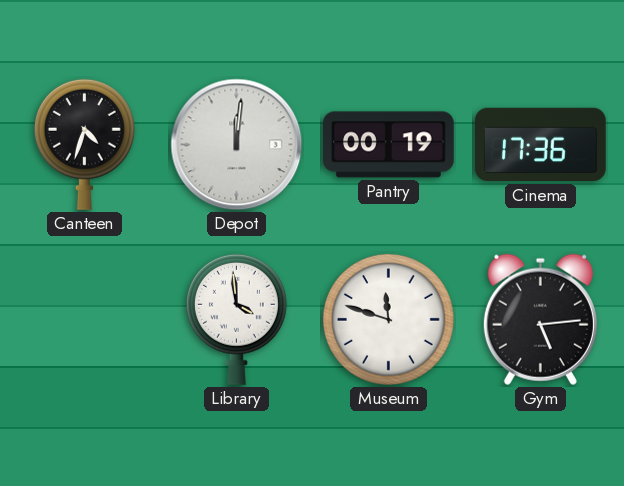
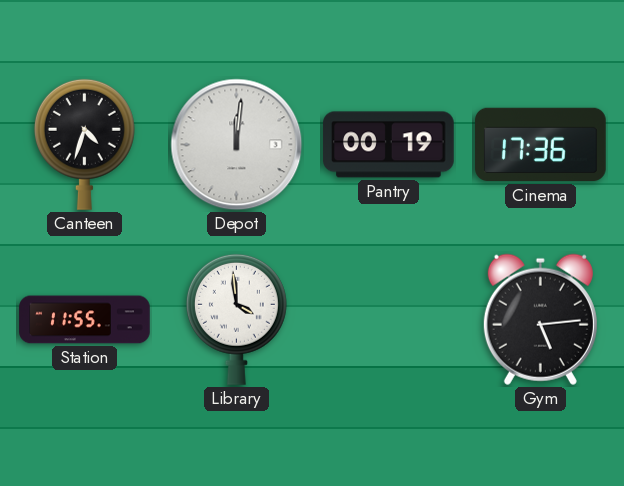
Station: none -> 11:55
Museum: 11:48 -> none
